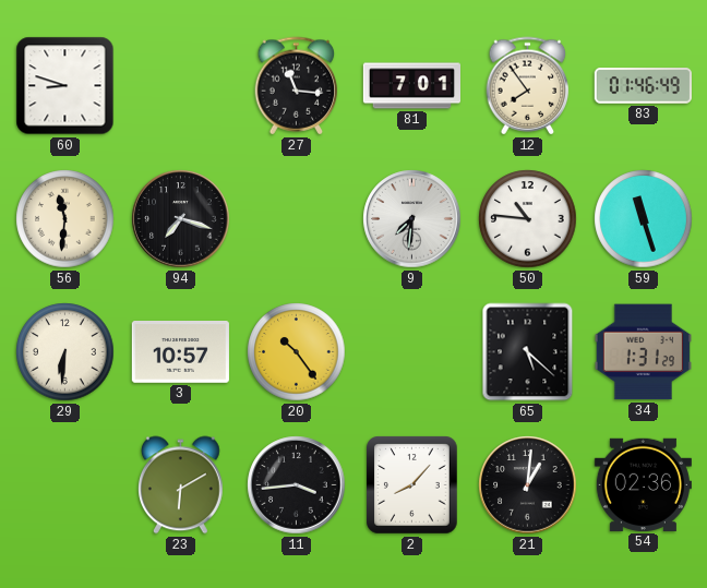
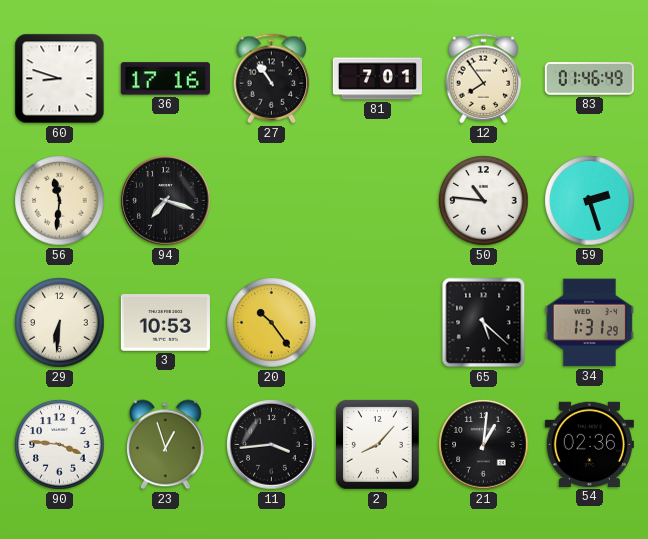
36: none -> 17:16
27: 11:16 -> 10:54
9: 7:31 -> none
59: 11:27 -> 2:27
3: 10:57 -> 10:53
90: none -> 3:46
23: 6:10 -> 12:57
